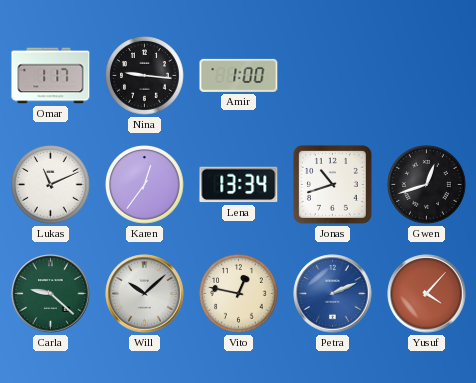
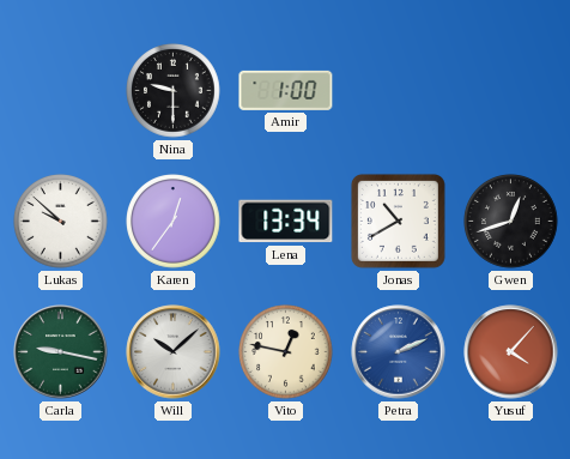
Omar: 1:17 -> none
Nina: 9:16 -> 9:30
Lukas: 11:11 -> 9:52
Jonas: 10:42 -> 10:40
Carla: 9:22 -> 9:17
